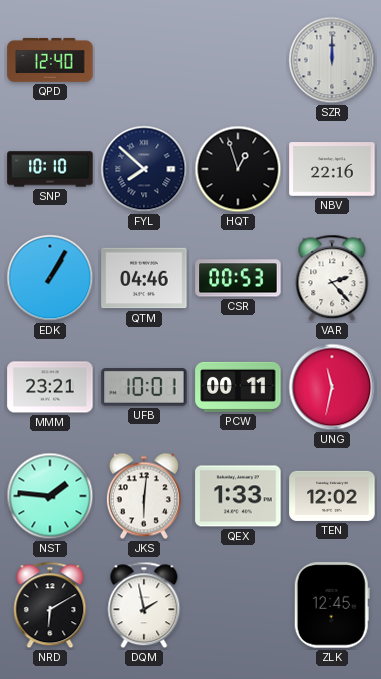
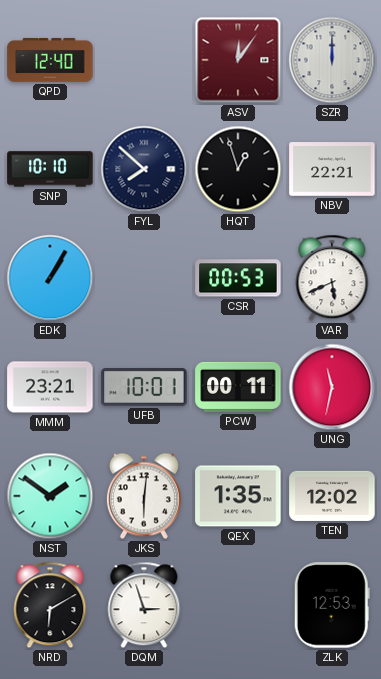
ASV: none -> 12:06
NBV: 22:16 -> 22:21
QTM: 04:46 -> none
VAR: 2:23 -> 5:41
NST: 1:46 -> 1:51
QEX: 1:33 -> 1:35
DQM: 1:58 -> 2:57
ZLK: 12:45 -> 12:53
